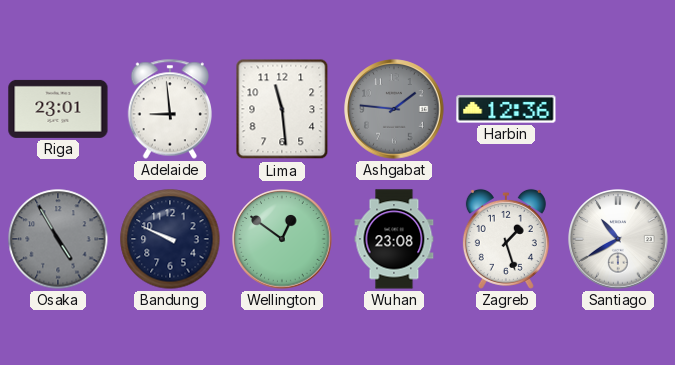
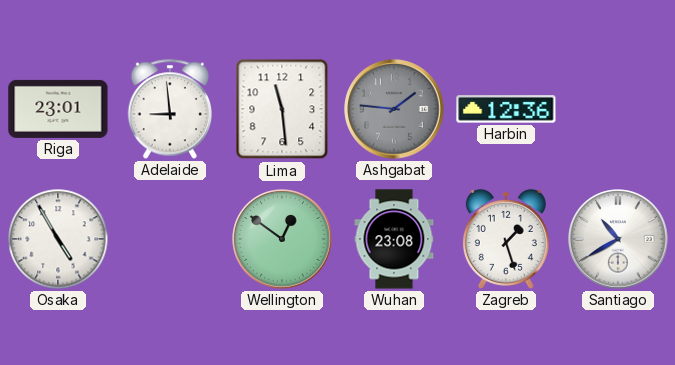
Osaka dial: grey -> white
Bandung: 9:49 -> none
